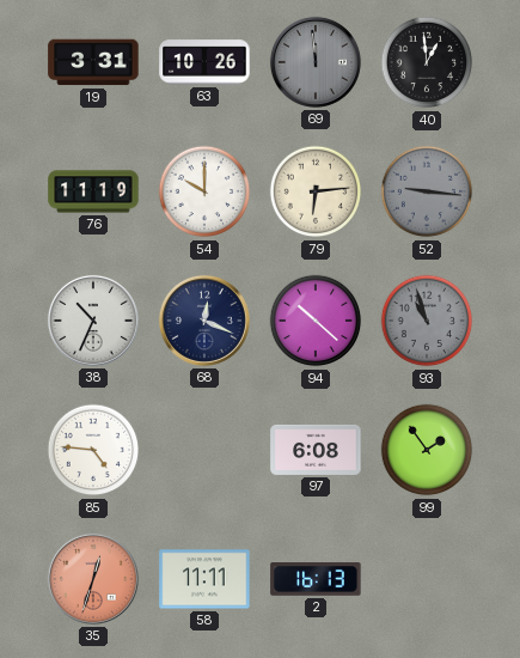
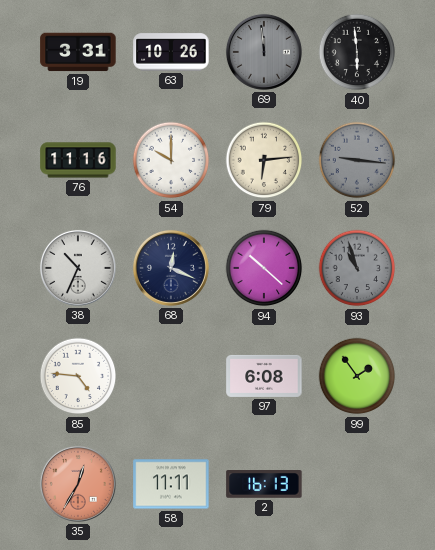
40: 12:59 -> 5:59
76: 11:19 -> 11:16
35: 12:33 -> 12:35
